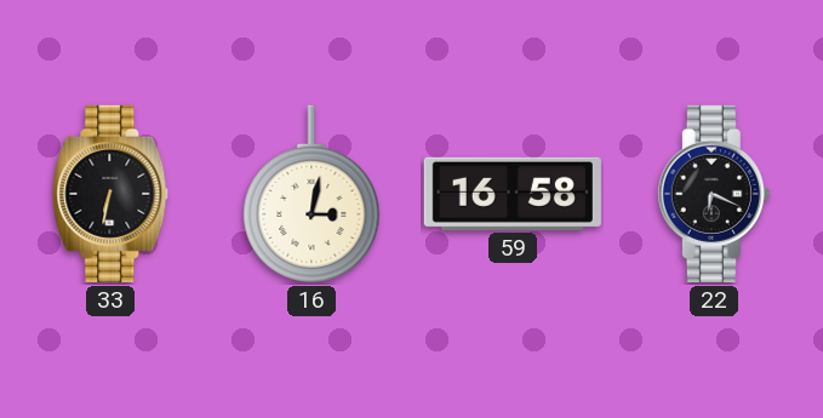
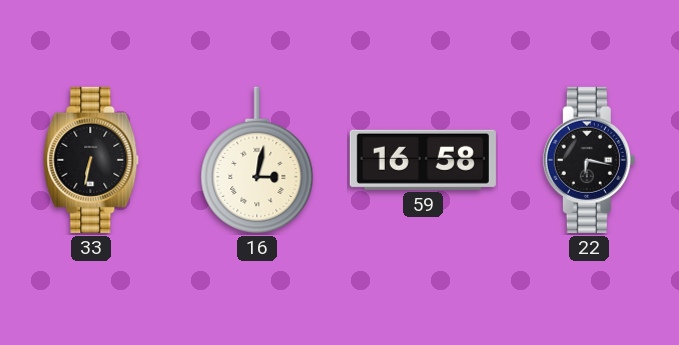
22: 6:19 -> 6:17
